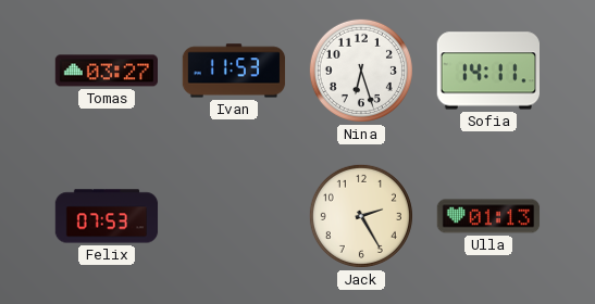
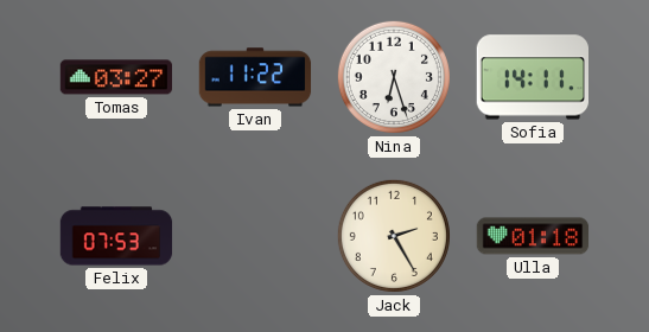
Ivan: 11:53 -> 11:22
Ulla: 01:13 -> 01:18
